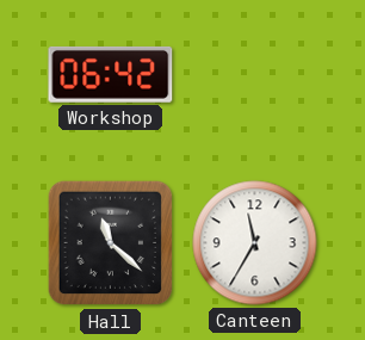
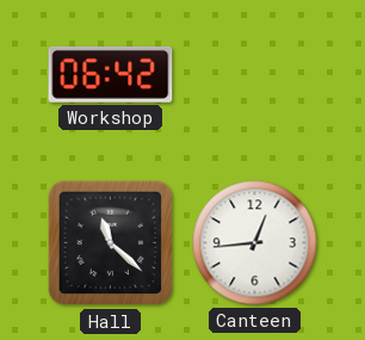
Canteen: 11:35 -> 12:44
